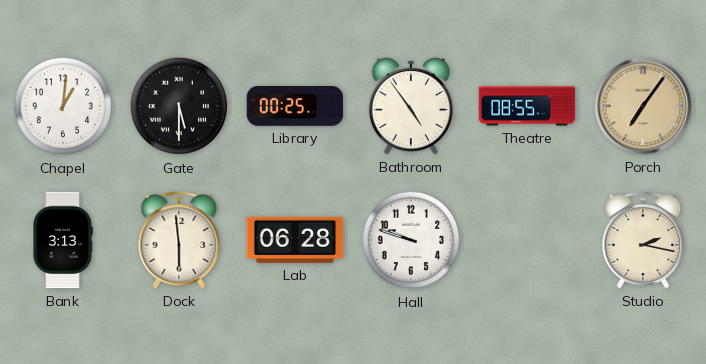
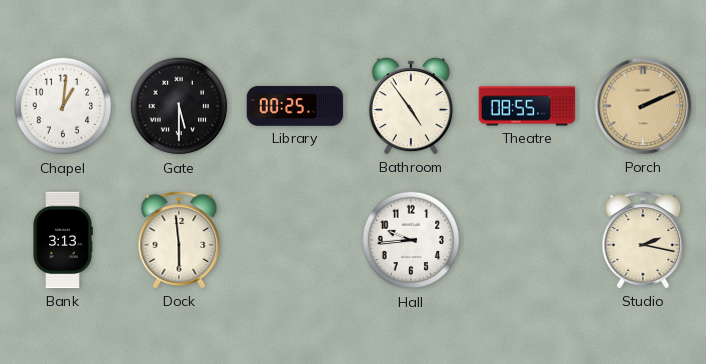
Porch: 7:06 -> 2:11
Lab: 06:28 -> none
Hall: 9:48 -> 9:44
